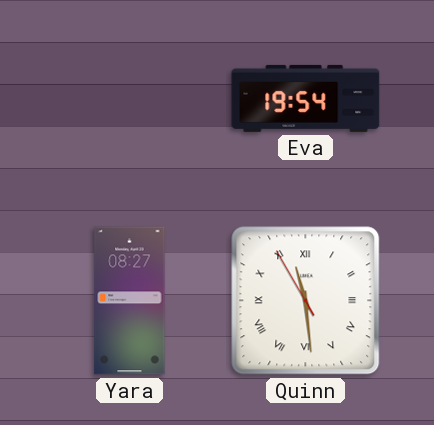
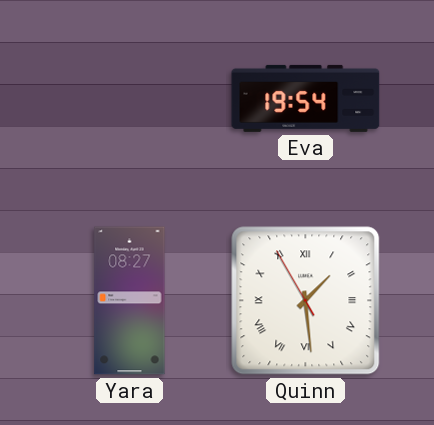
Quinn: 11:28 -> 1:28
